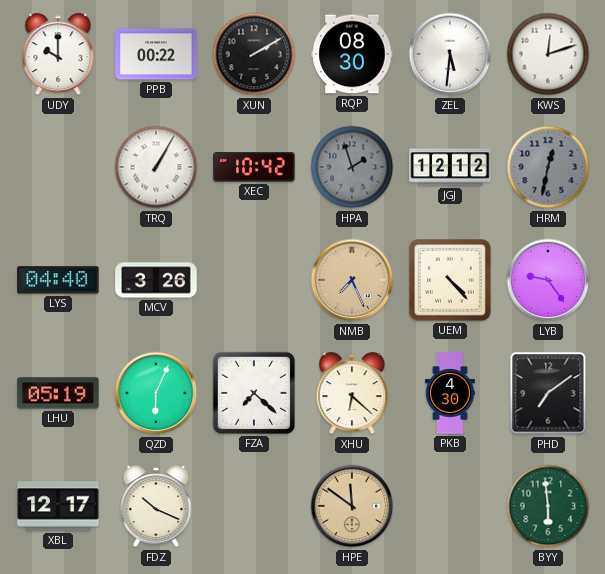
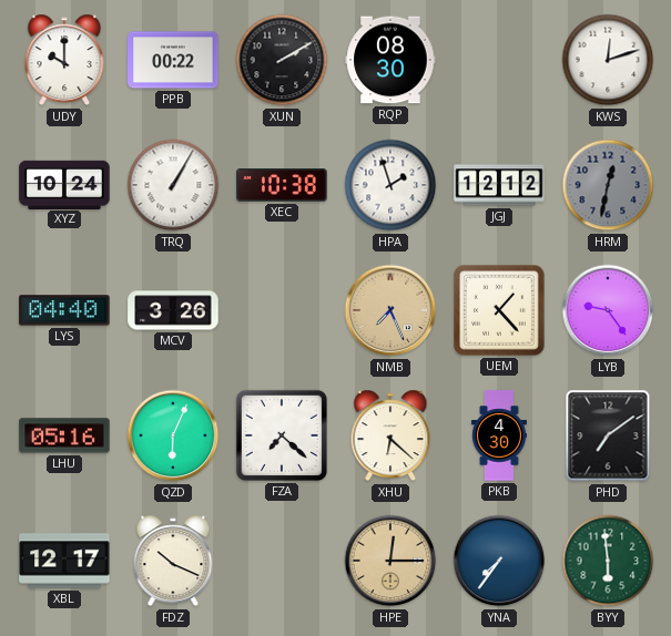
ZEL: 5:31 -> none
XYZ: none -> 10:24
XEC: 10:42 -> 10:38
HPA dial: grey -> white
UEM: 4:23 -> 1:23
LHU: 05:19 -> 05:16
HPE: 11:51 -> 12:15
YNA: none -> 7:36
